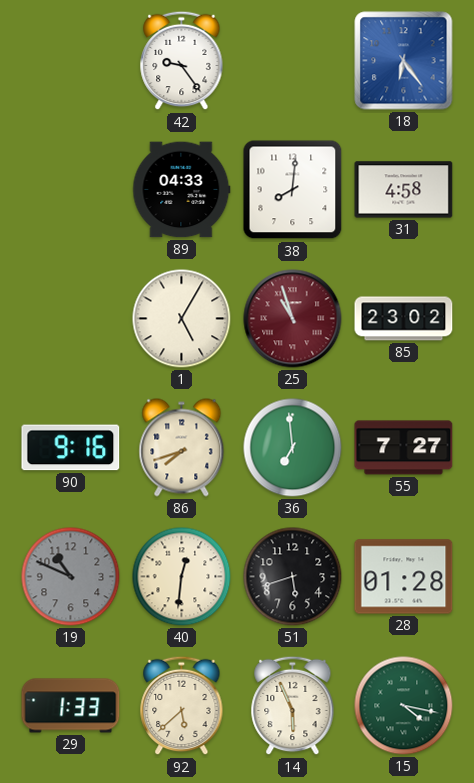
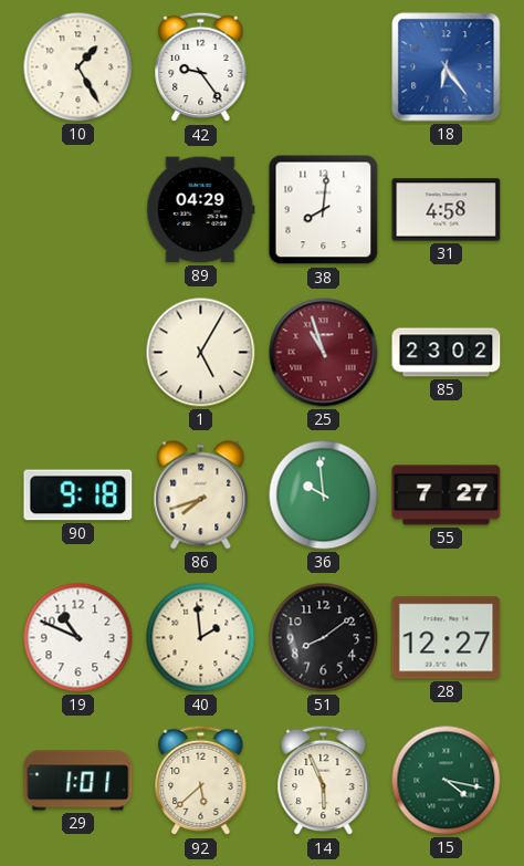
10: none -> 1:25
89: 04:33 -> 04:29
90: 9:16 -> 9:18
36: 6:59 -> 9:59
19 dial: grey -> white
40: 12:31 -> 1:59
51: 5:42 -> 8:09
28: 01:28 -> 12:27
29: 1:33 -> 1:01
